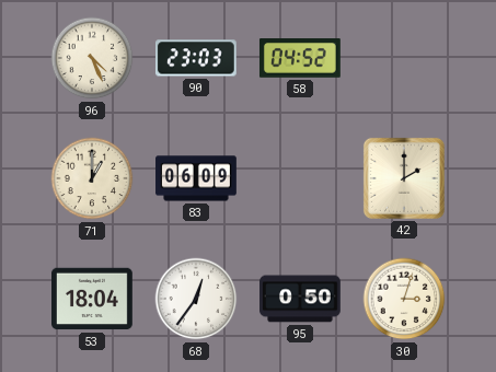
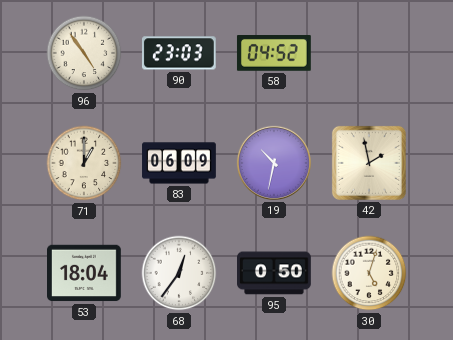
96: 4:26 -> 4:54
19: none -> 10:32
42: 2:00 -> 1:58
30: 3:03 -> 5:03
